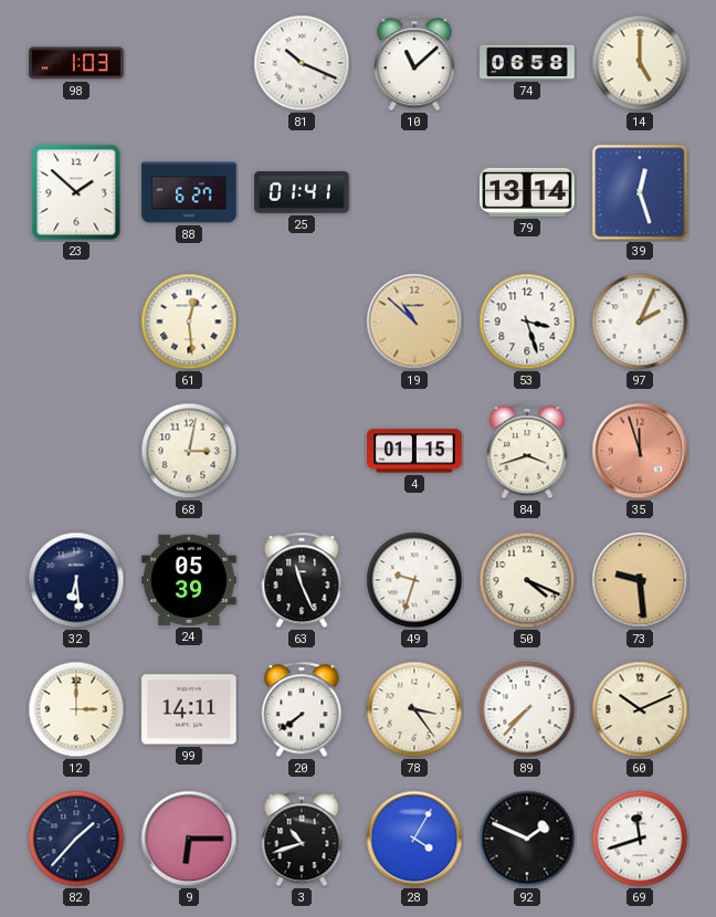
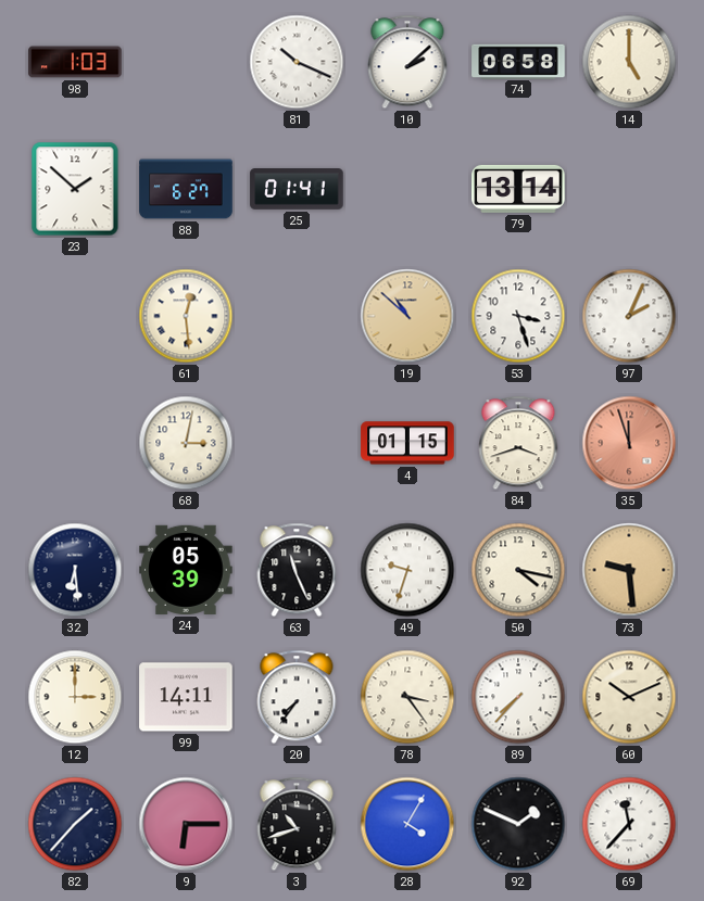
10: 11:08 -> 2:08
39: 12:27 -> none
50: 4:19 -> 4:17
20: 7:39 -> 7:36
69: 11:42 -> 11:37
